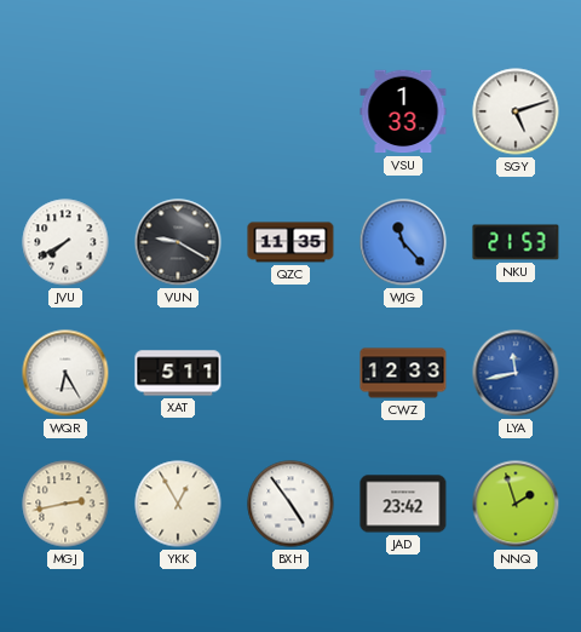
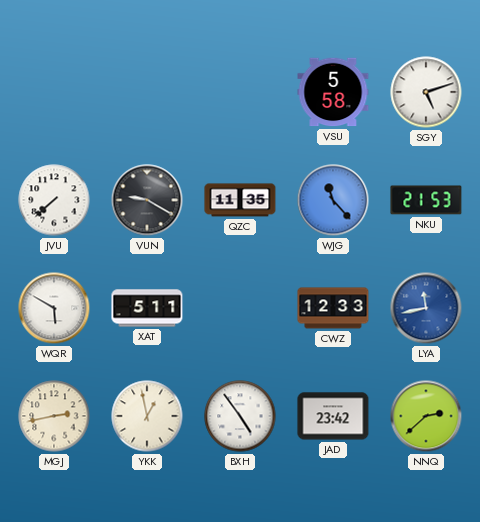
VSU: 1:33 -> 5:58
JVU: 7:40 -> 7:38
WQR: 6:25 -> 5:50
YKK: 12:55 -> 12:58
NNQ: 1:57 -> 2:38
